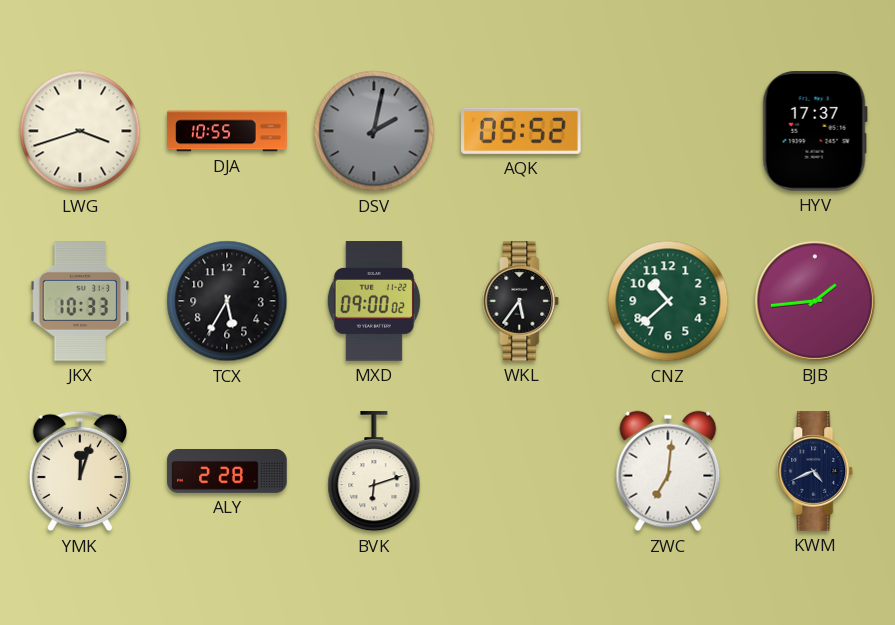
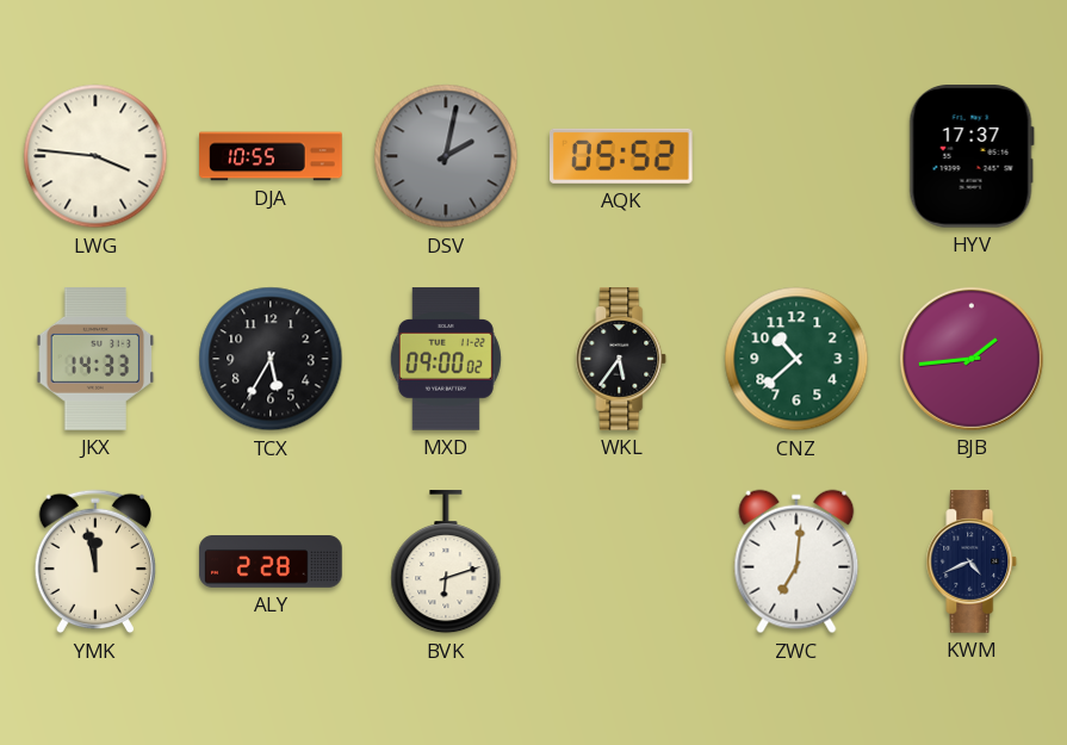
LWG: 3:42 -> 3:46
JKX: 10:33 -> 14:33
YMK: 12:03 -> 11:58
